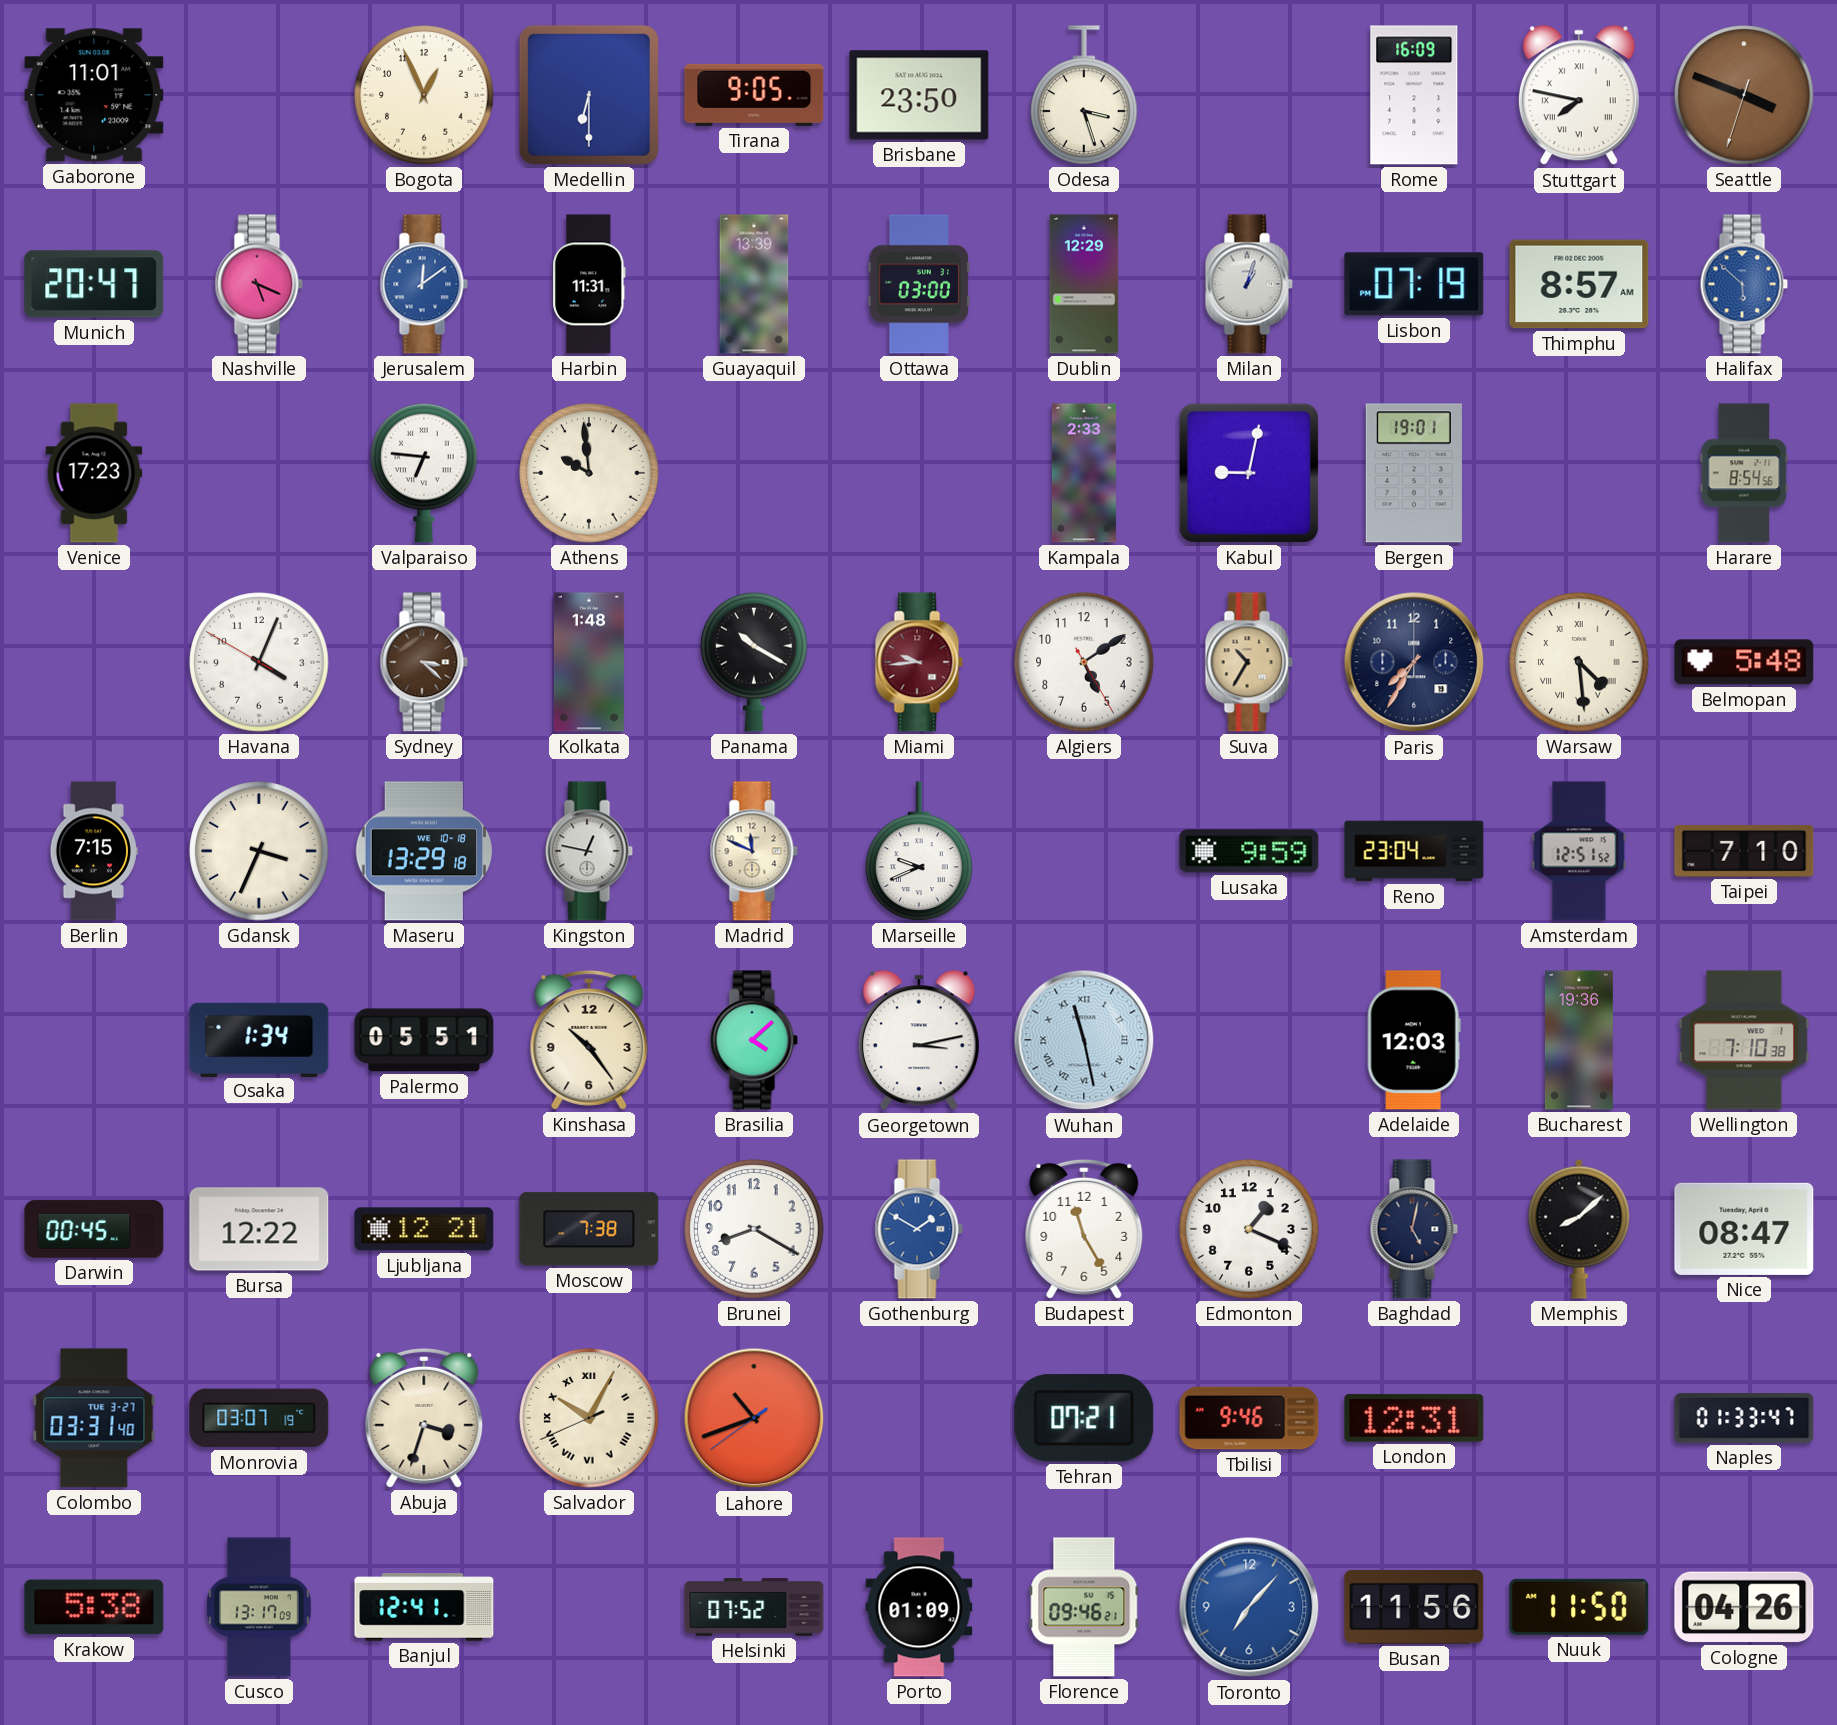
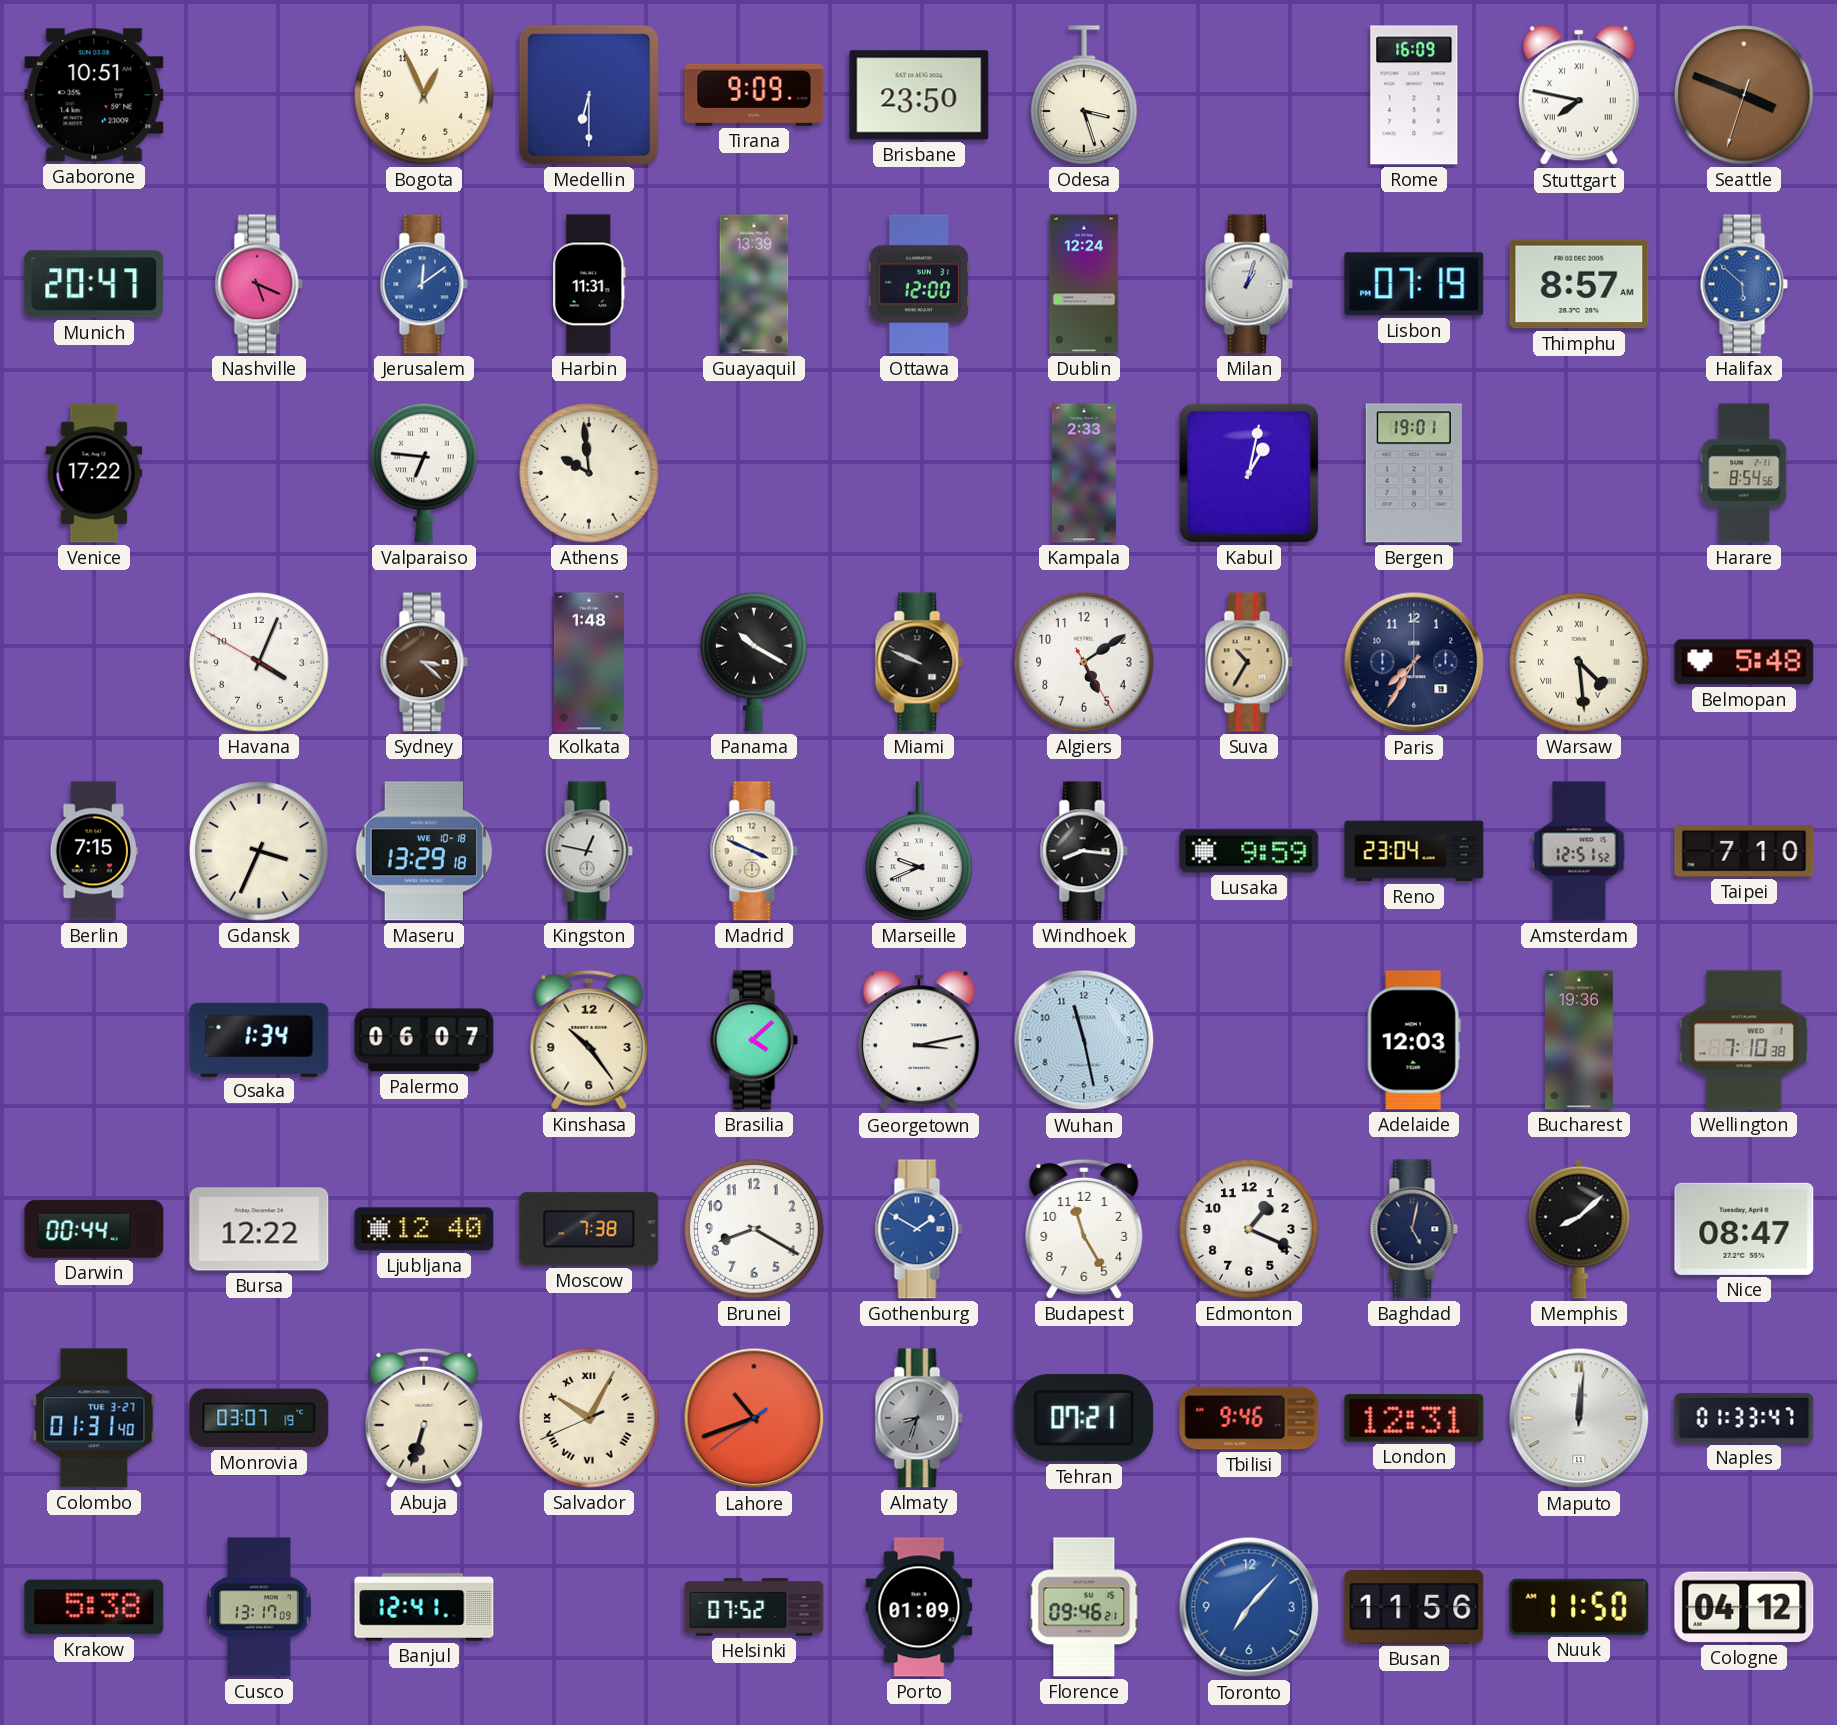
Gaborone: 11:01 -> 10:51
Tirana: 9:05 -> 9:09
Ottawa: 03:00 -> 12:00
Dublin: 12:29 -> 12:24
Venice: 17:23 -> 17:22
Kabul: 9:02 -> 1:02
Miami: 9:44 -> 9:49
Miami dial: burgundy -> black
Madrid: 11:49 -> 3:49
Windhoek: none -> 8:16
Palermo: 05:51 -> 06:07
Wuhan numerals: Roman -> Arabic
Darwin: 00:45 -> 00:44
Ljubljana: 12:21 -> 12:40
Colombo: 03:31 -> 01:31
Abuja: 3:33 -> 6:33
Almaty: none -> 8:33
Maputo: none -> 12:01
Cologne: 04:26 -> 04:12
